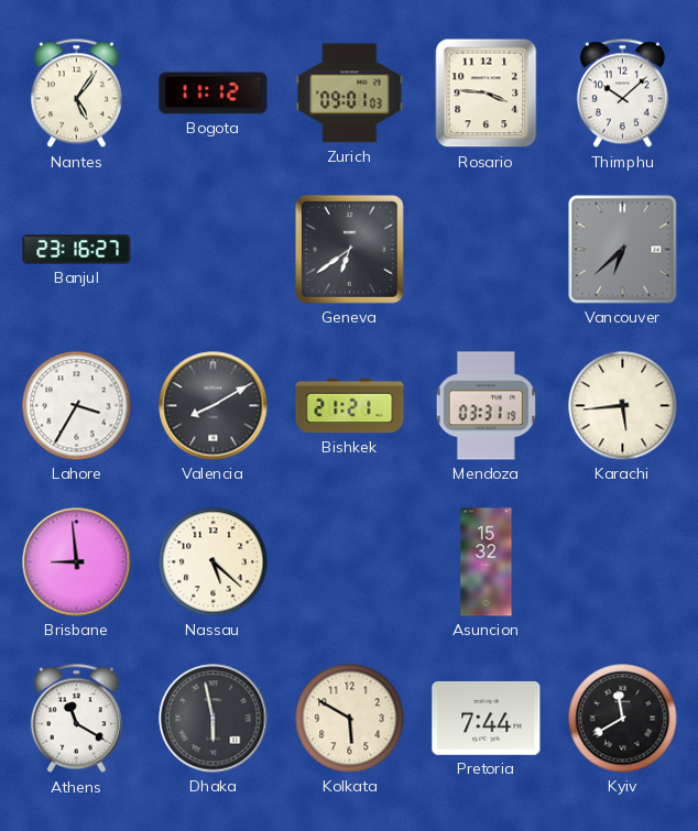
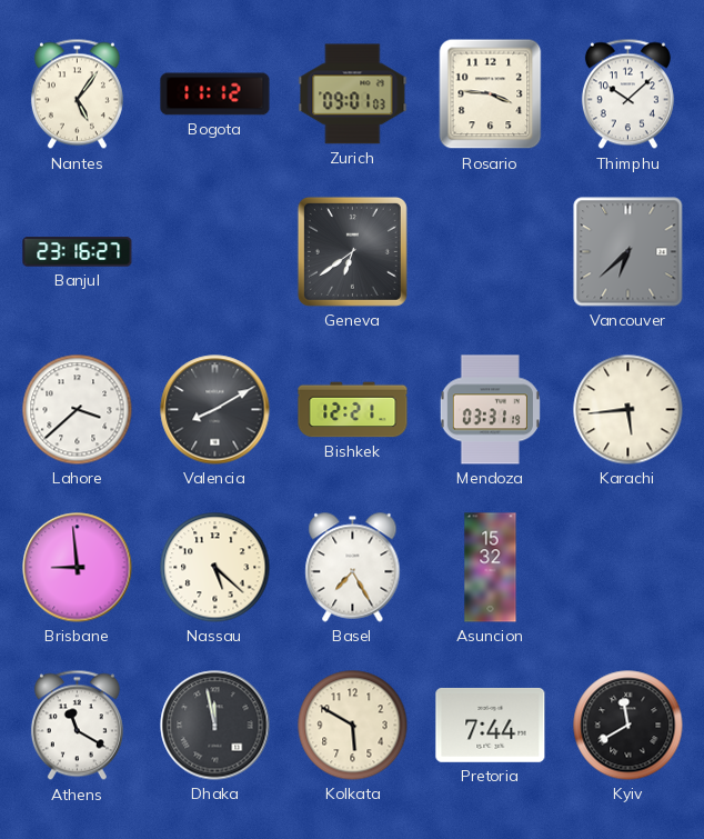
Lahore: 3:35 -> 3:38
Bishkek: 21:21 -> 12:21
Basel: none -> 7:25
Dhaka: 5:58 -> 11:58
